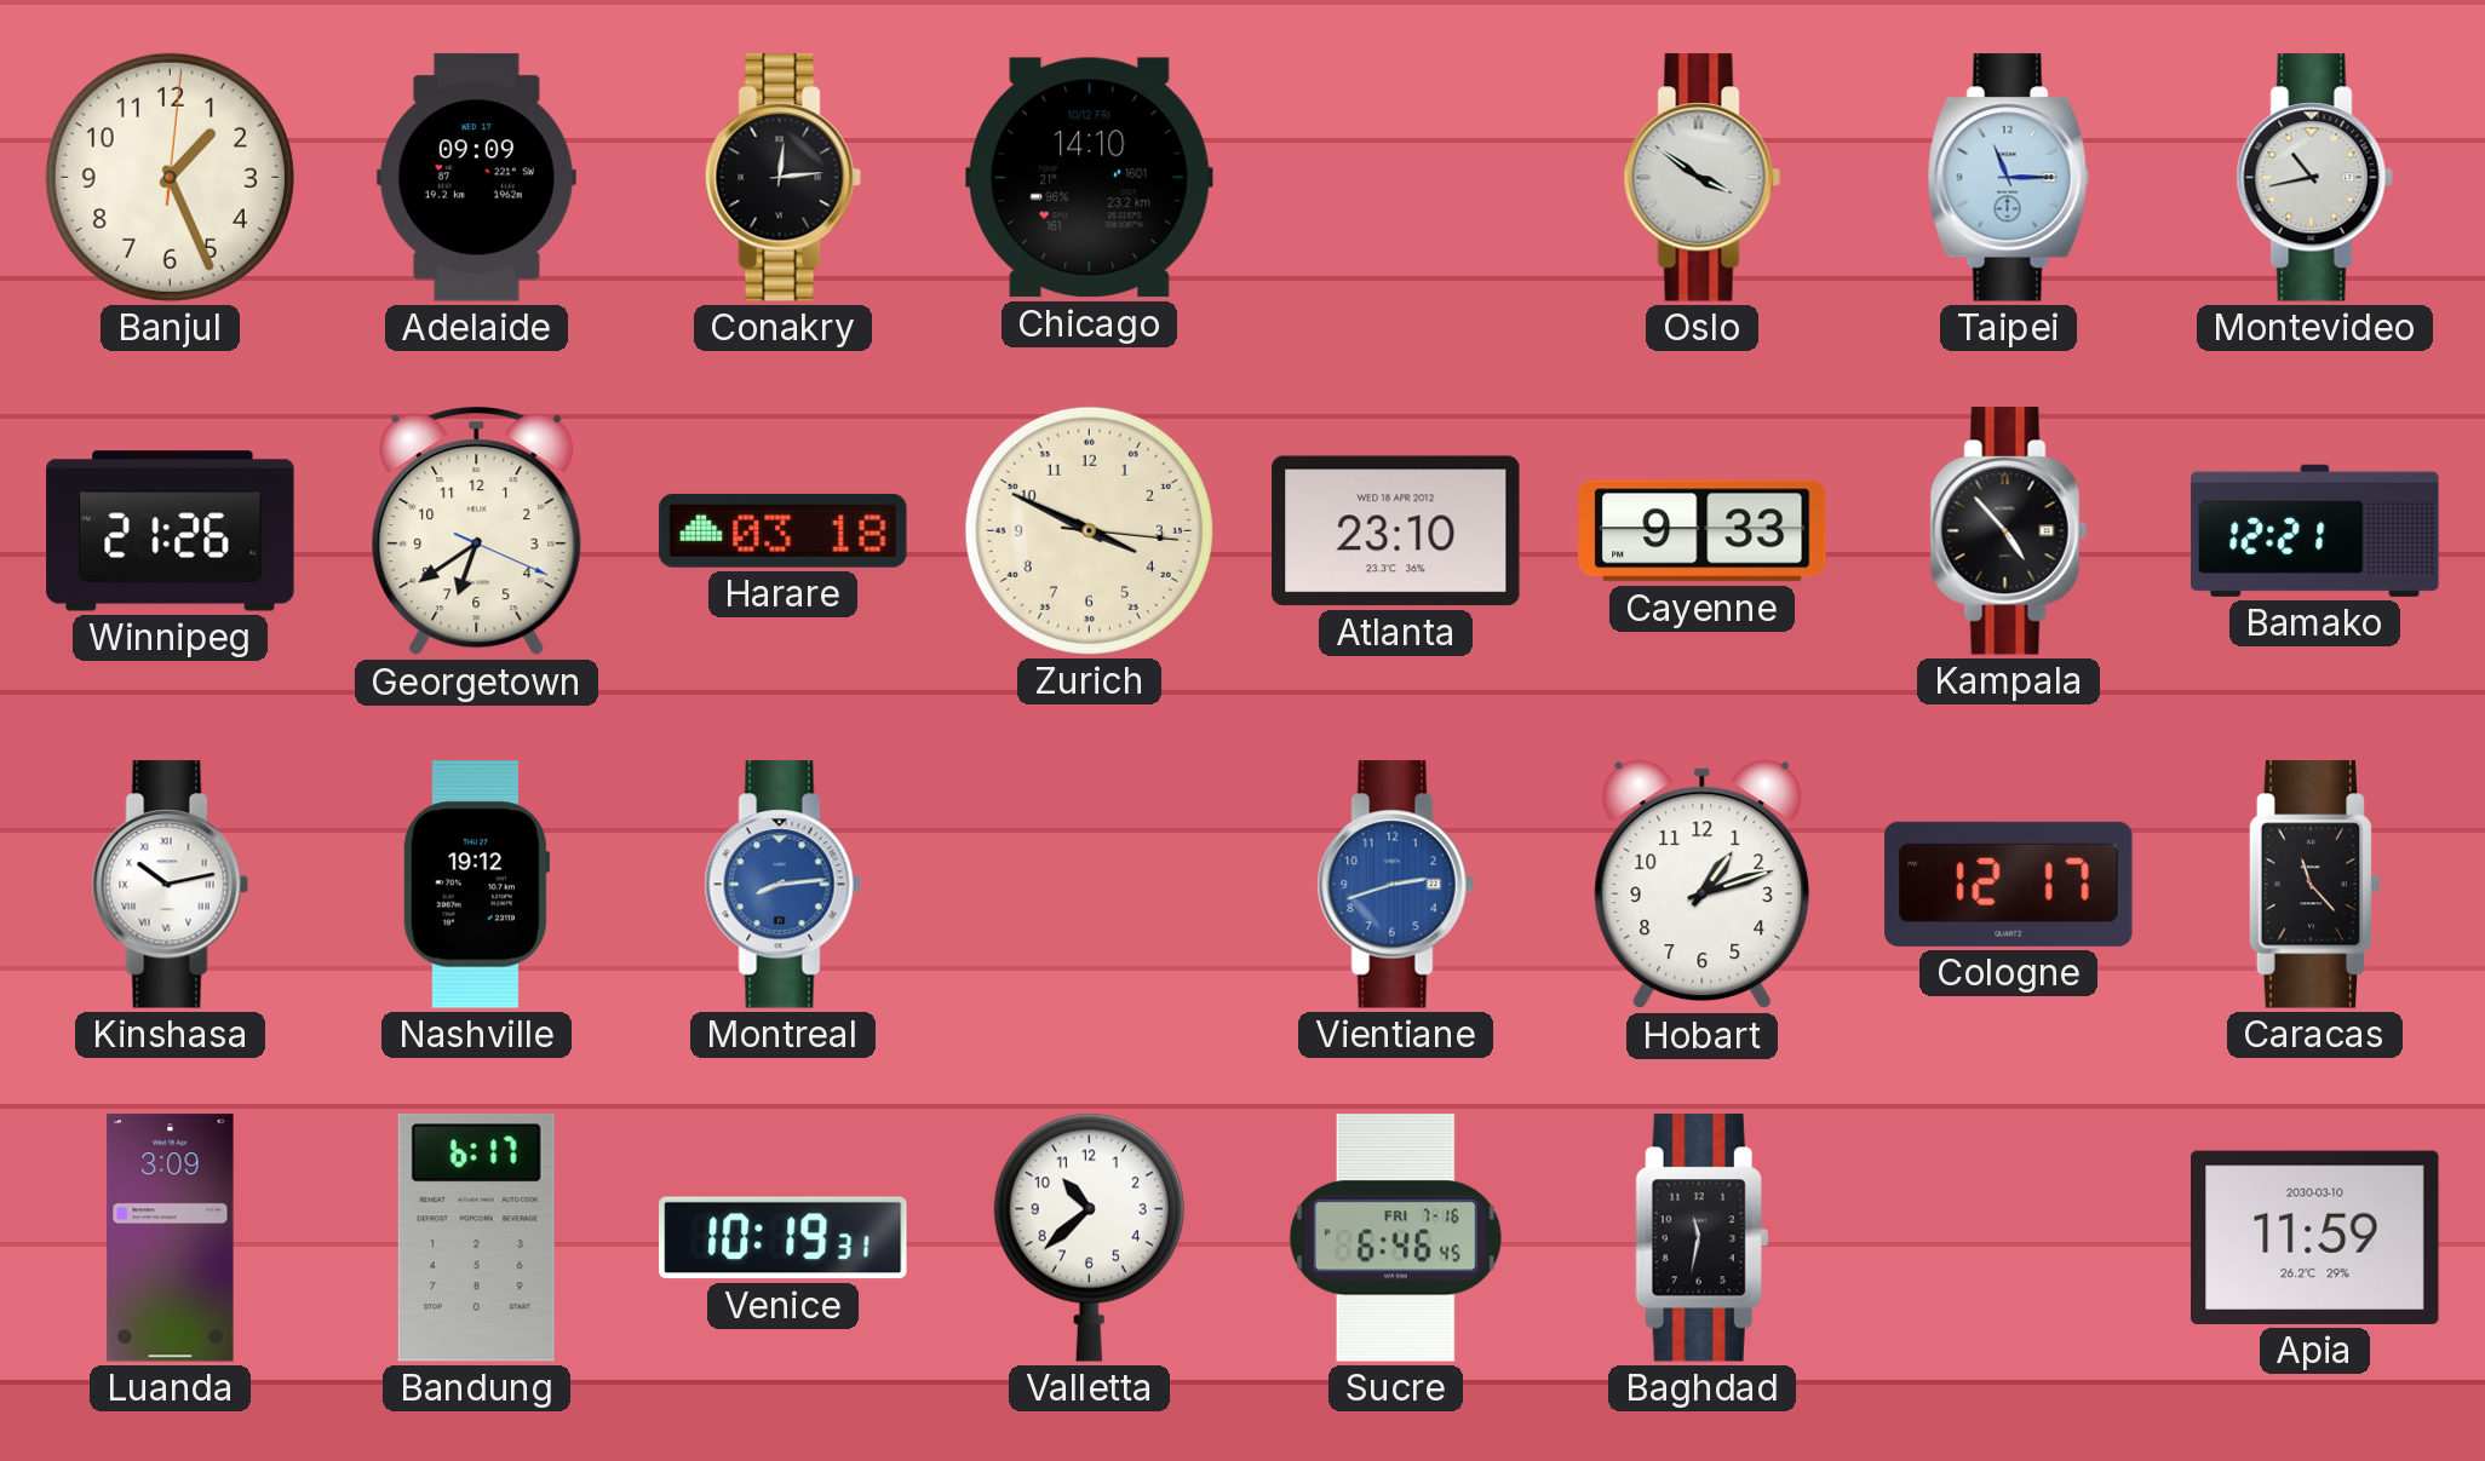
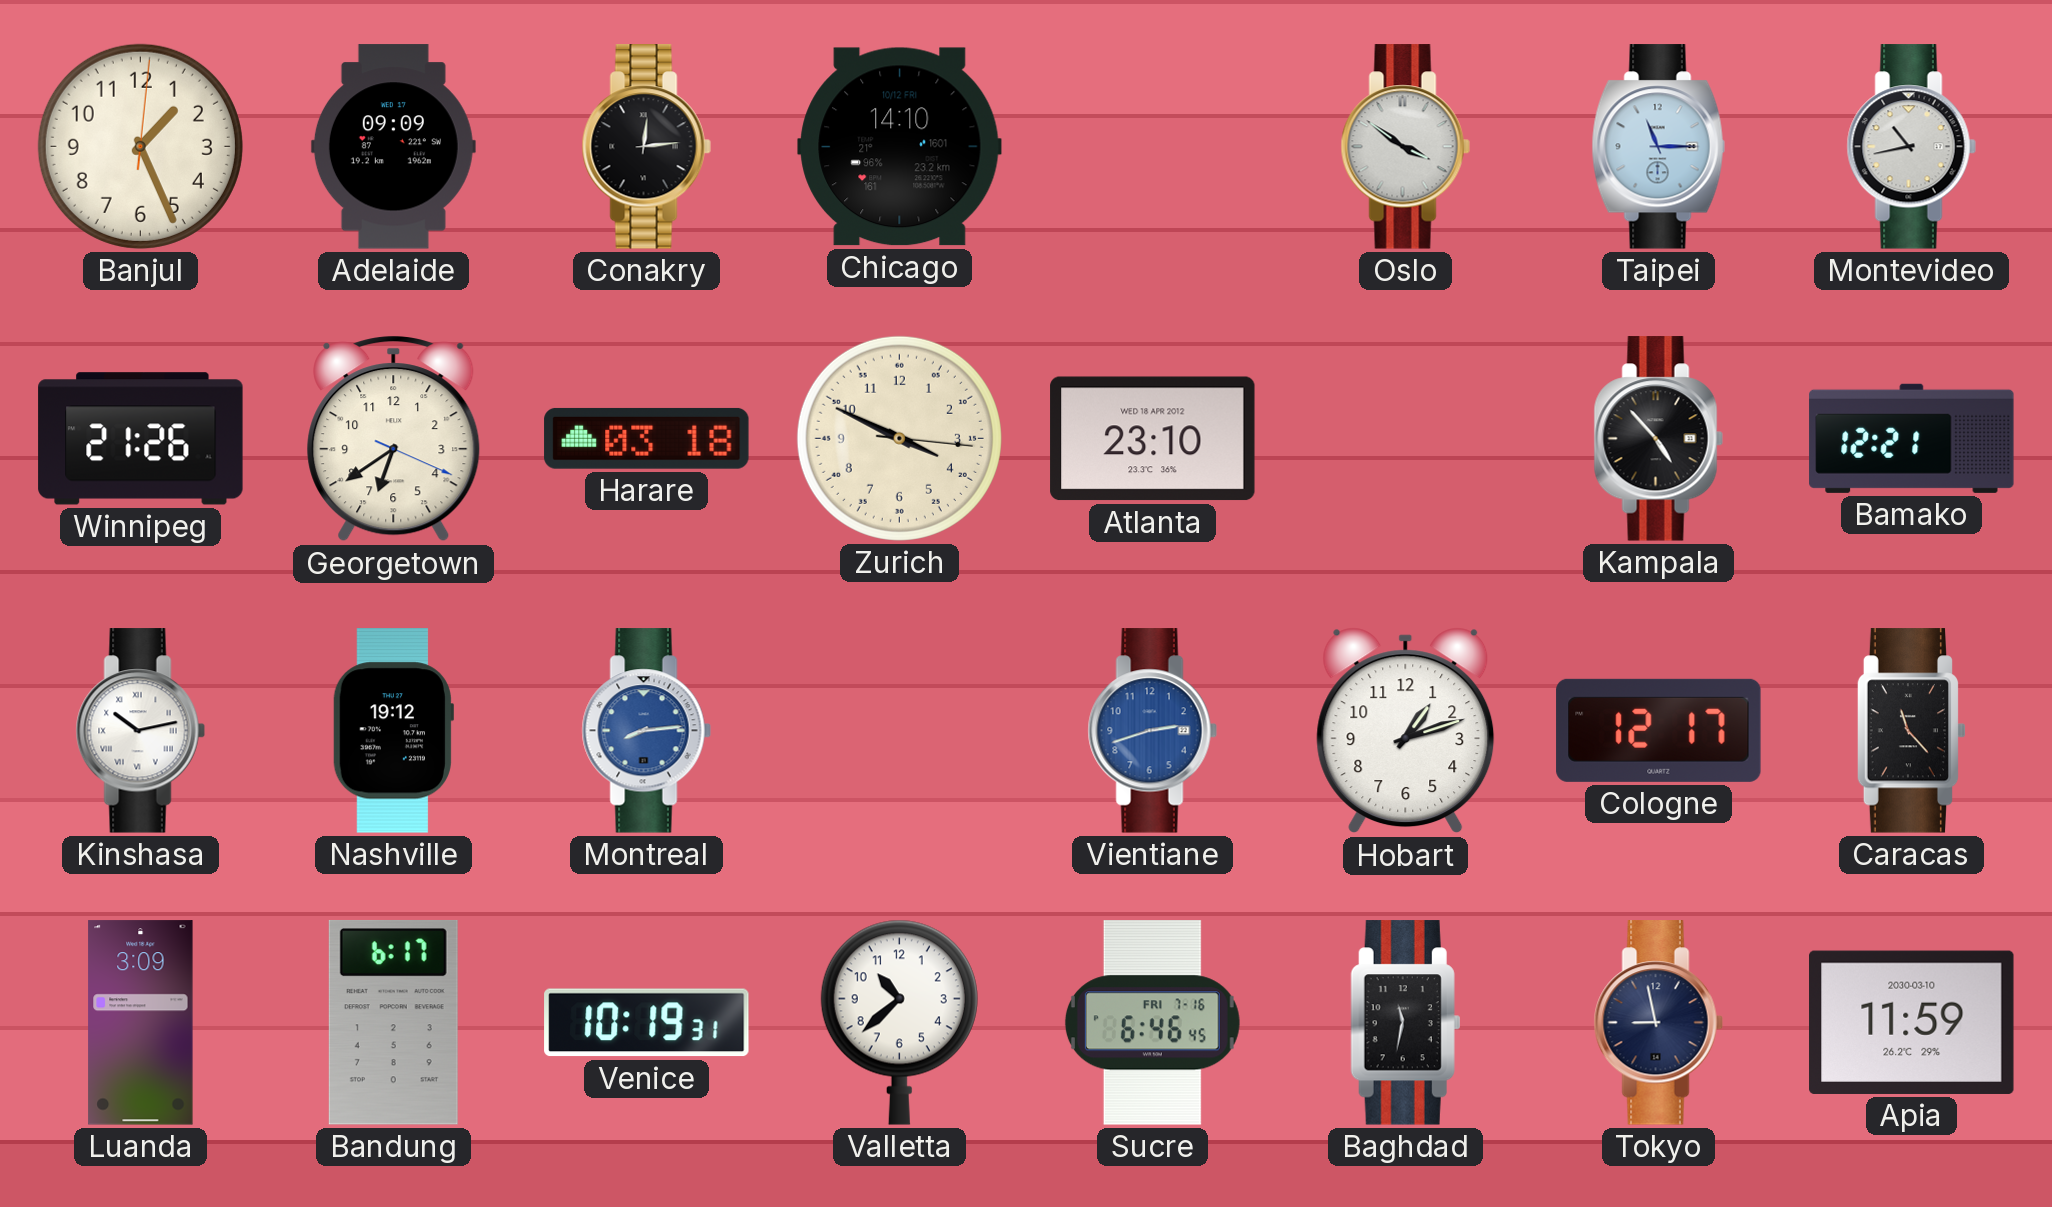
Cayenne: 9:33 -> none
Tokyo: none -> 8:58
